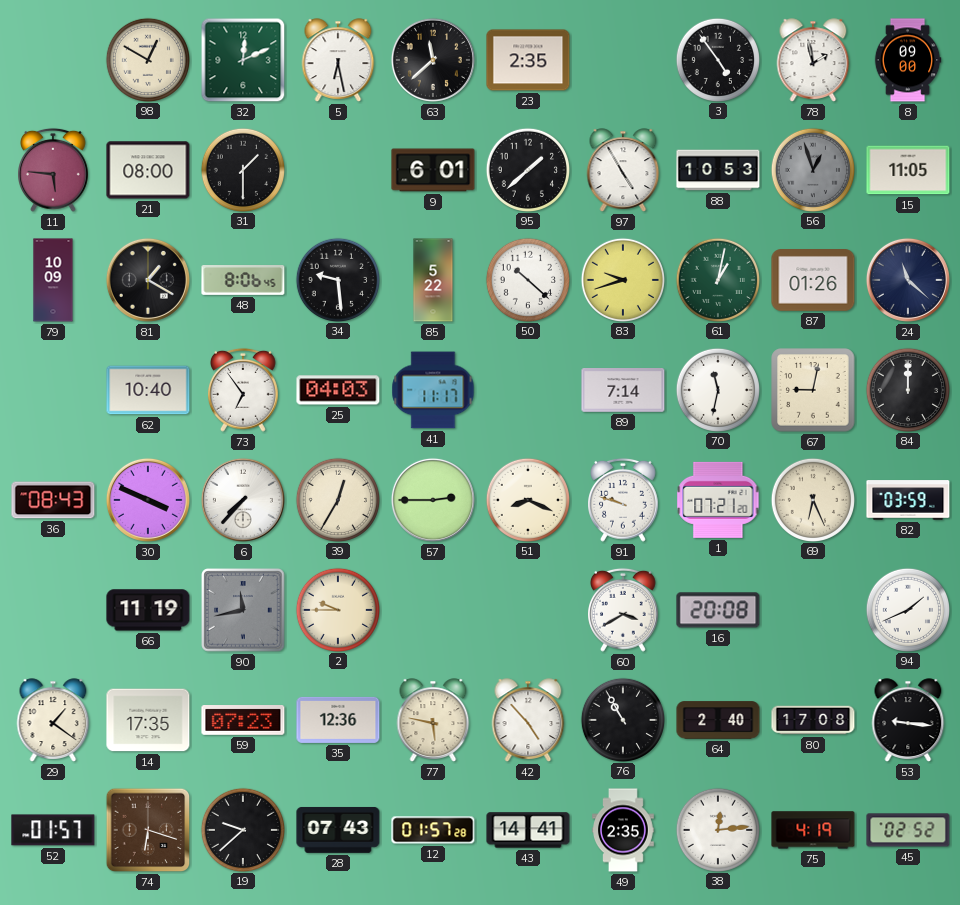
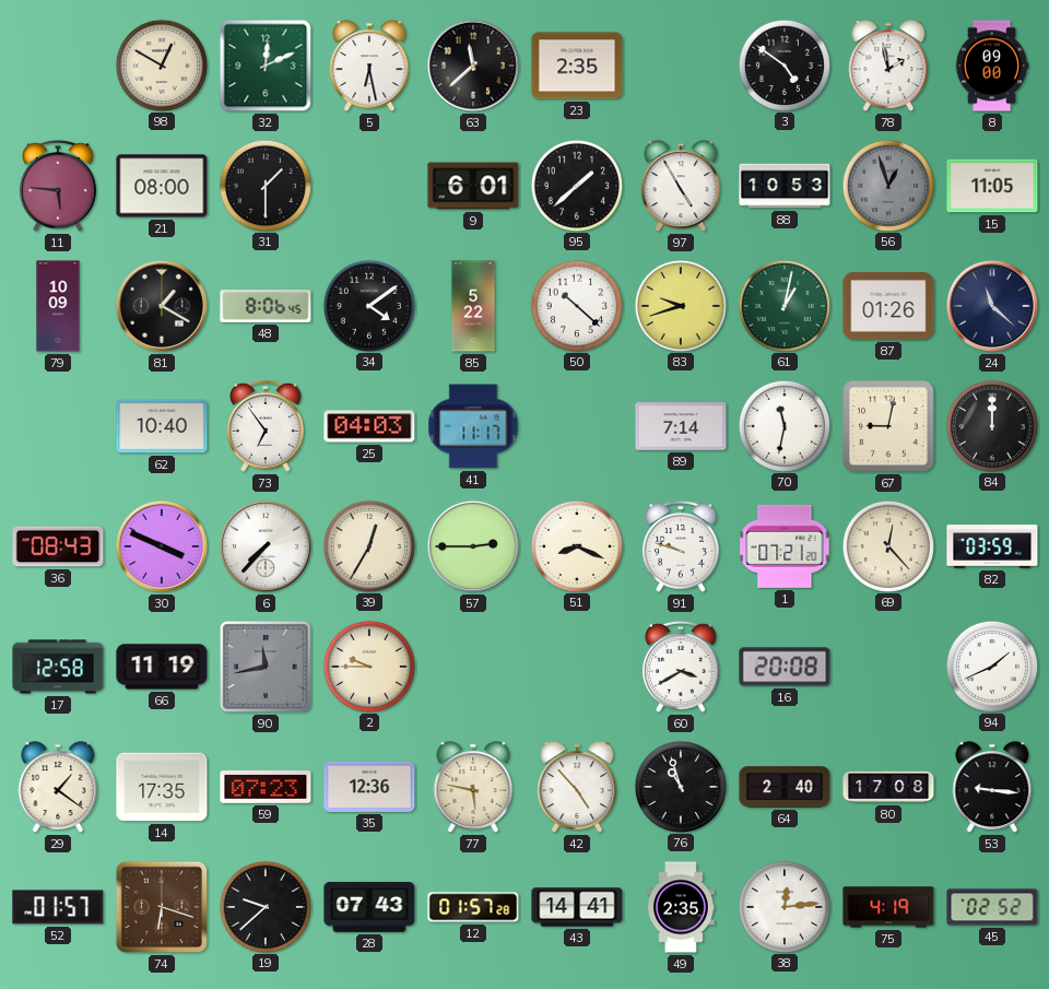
3: 4:54 -> 4:51
34: 9:29 -> 4:09
69: 6:26 -> 12:23
17: none -> 12:58
76: 10:55 -> 10:57
